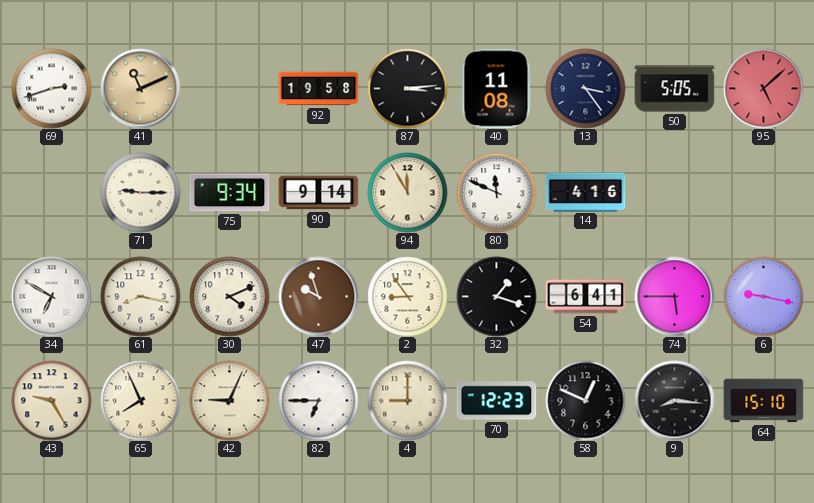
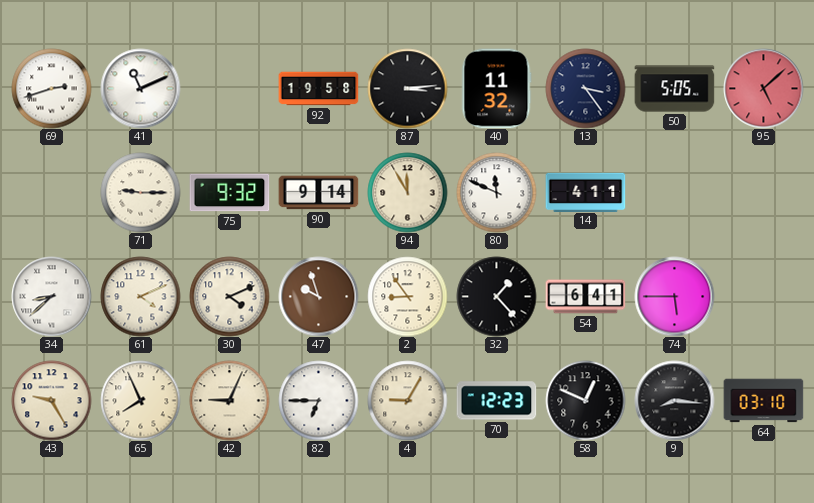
41 dial: champagne -> white
40: 11:08 -> 11:32
75: 9:34 -> 9:32
14: 4:16 -> 4:11
34: 6:50 -> 8:38
61: 8:17 -> 4:11
32: 1:18 -> 1:23
6: 9:17 -> none
4: 9:00 -> 9:05
64: 15:10 -> 03:10
